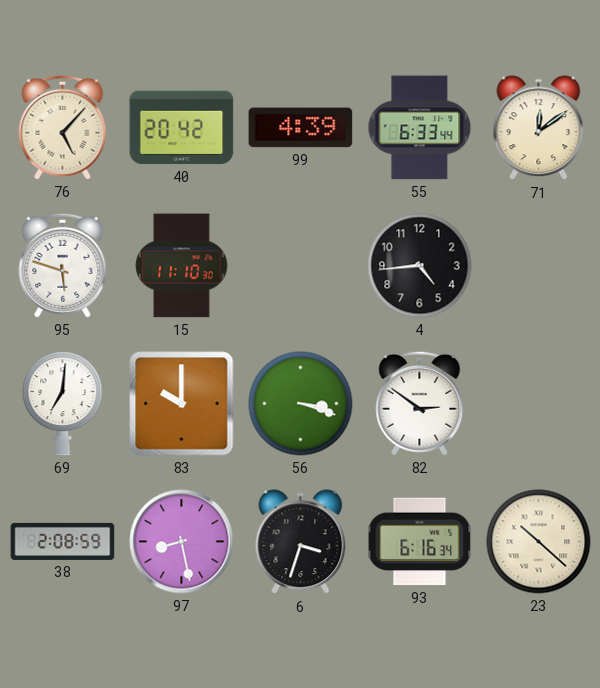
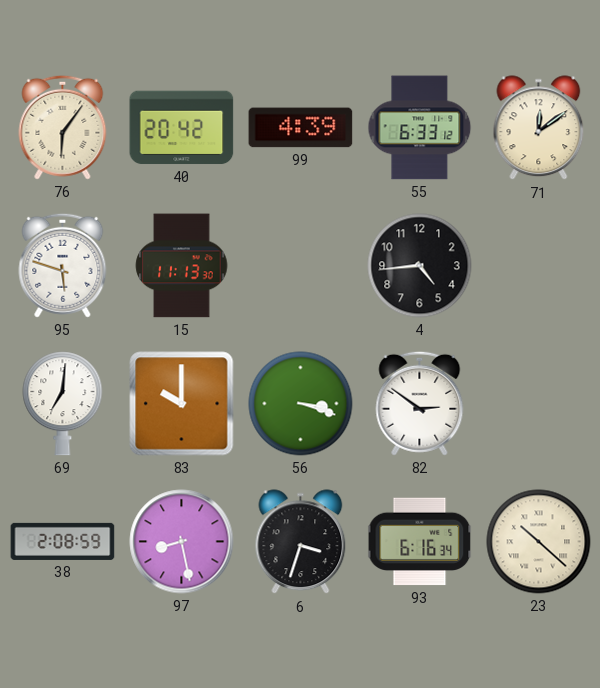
76: 5:07 -> 6:06
55: 6:33:44 -> 6:33:12
15: 11:10 -> 11:13
